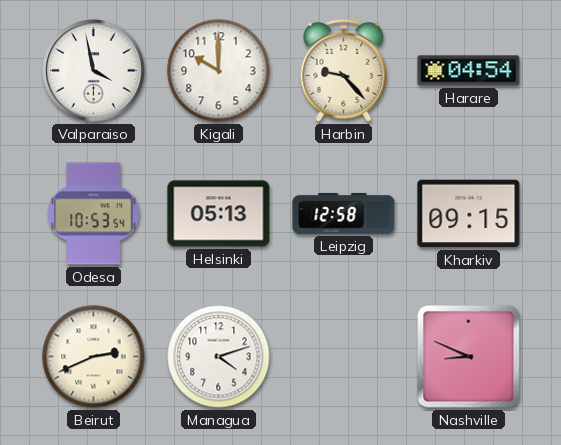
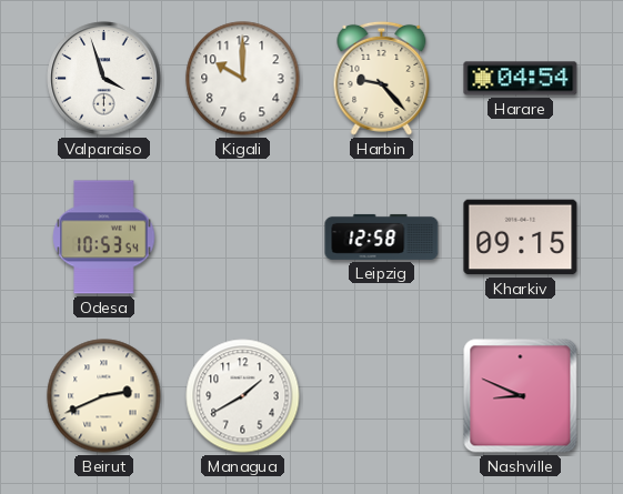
Valparaiso: 3:58 -> 3:57
Helsinki: 05:13 -> none
Managua: 4:12 -> 1:40
